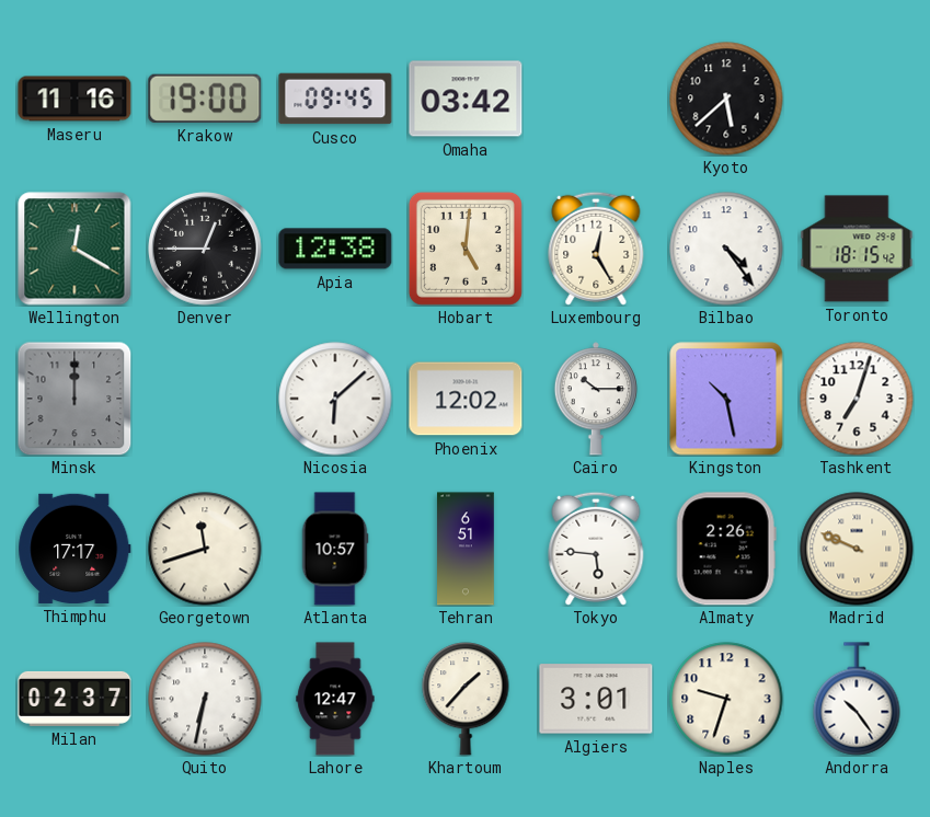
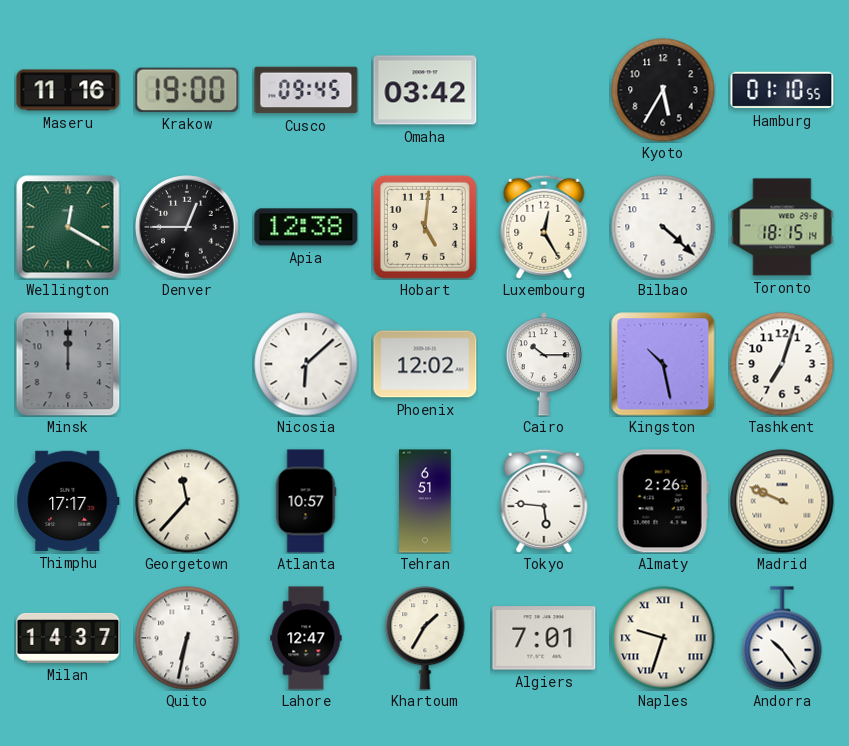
Kyoto: 5:38 -> 5:35
Hamburg: none -> 01:10
Bilbao: 4:24 -> 4:22
Toronto: 18:15:42 -> 18:15:14
Georgetown: 11:42 -> 11:37
Milan: 02:37 -> 14:37
Khartoum: 1:37 -> 1:35
Algiers: 3:01 -> 7:01
Naples numerals: Arabic -> Roman
